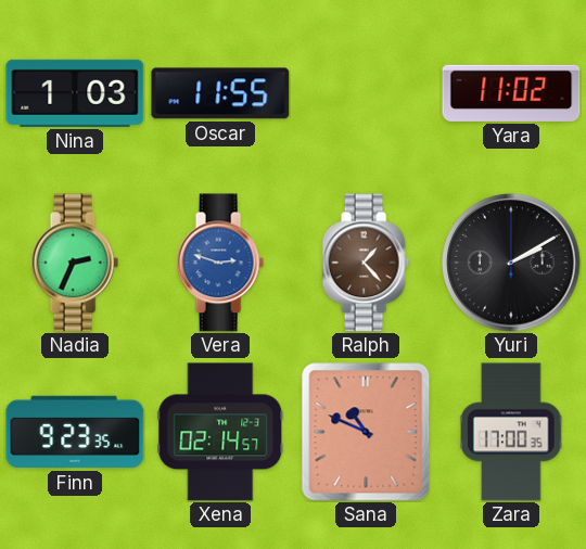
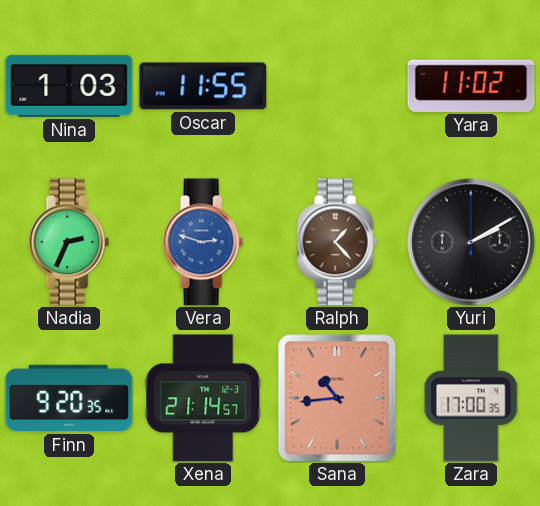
Finn: 9:23 -> 9:20
Xena: 02:14 -> 21:14
Sana: 10:49 -> 10:44
